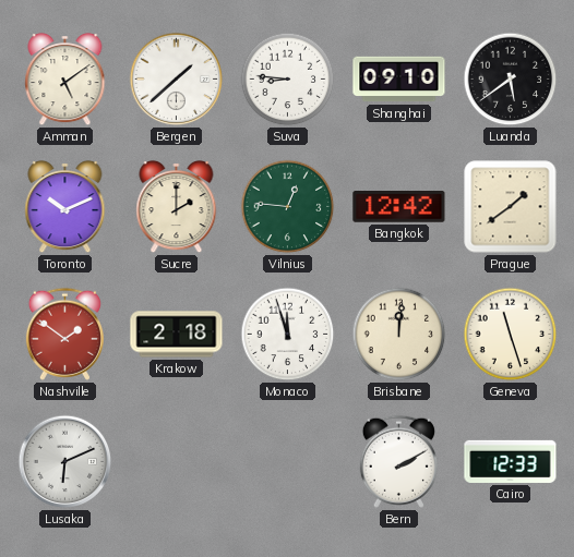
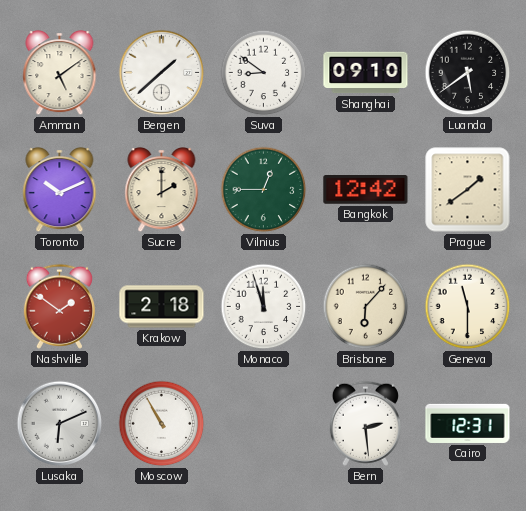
Suva: 8:46 -> 8:51
Vilnius: 12:46 -> 12:45
Brisbane: 12:01 -> 6:07
Geneva: 11:27 -> 11:30
Moscow: none -> 10:55
Bern: 2:10 -> 2:29
Cairo: 12:33 -> 12:31
